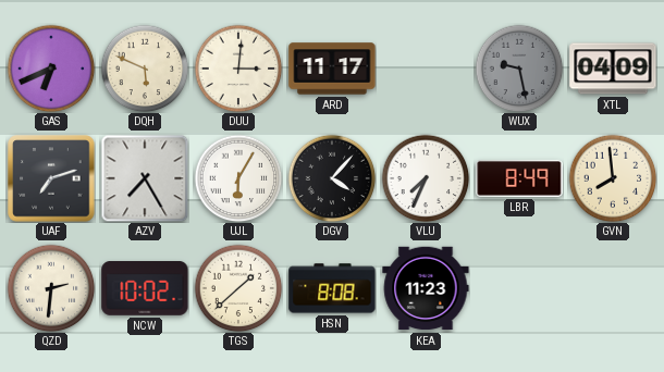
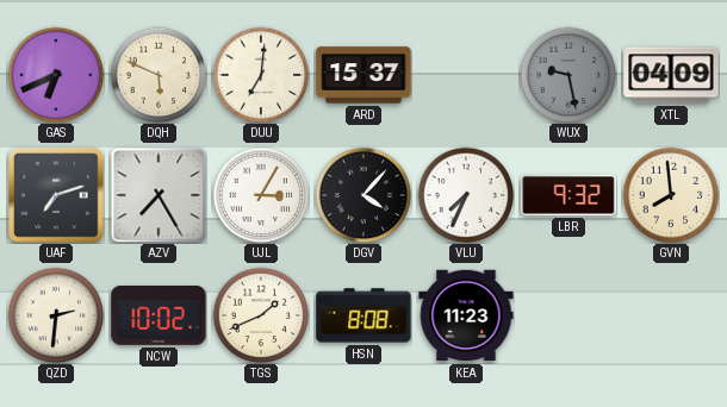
DUU: 3:01 -> 7:01
ARD: 11:17 -> 15:37
UJL: 6:05 -> 3:05
LBR: 8:49 -> 9:32
TGS: 1:38 -> 1:41
